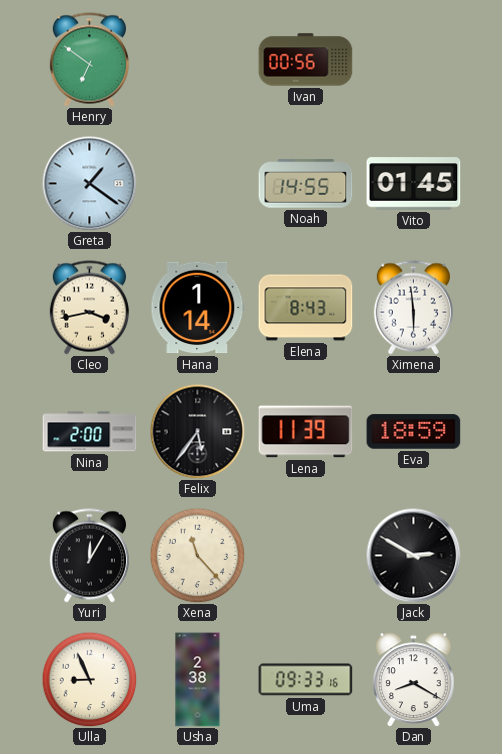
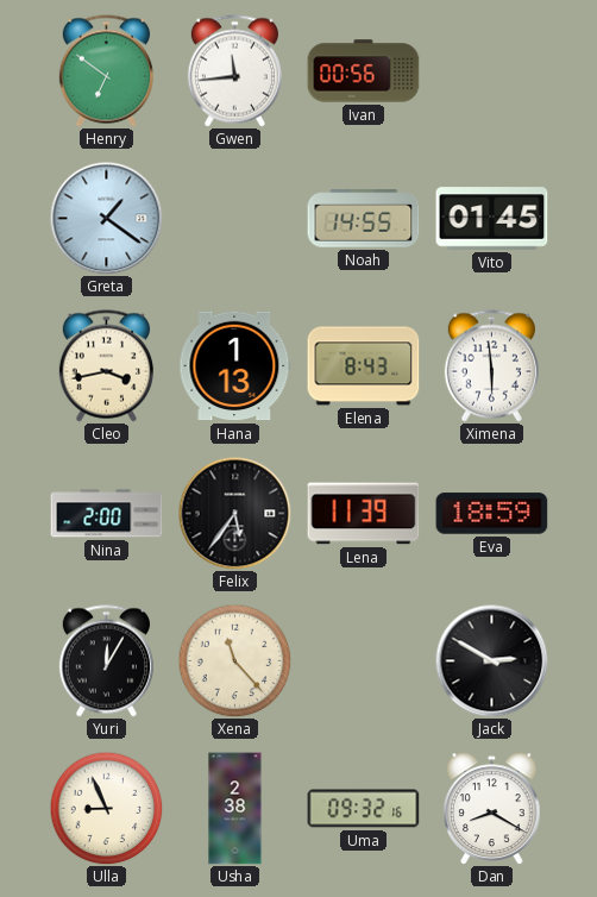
Gwen: none -> 11:44
Hana: 1:14 -> 1:13
Uma: 09:33 -> 09:32
